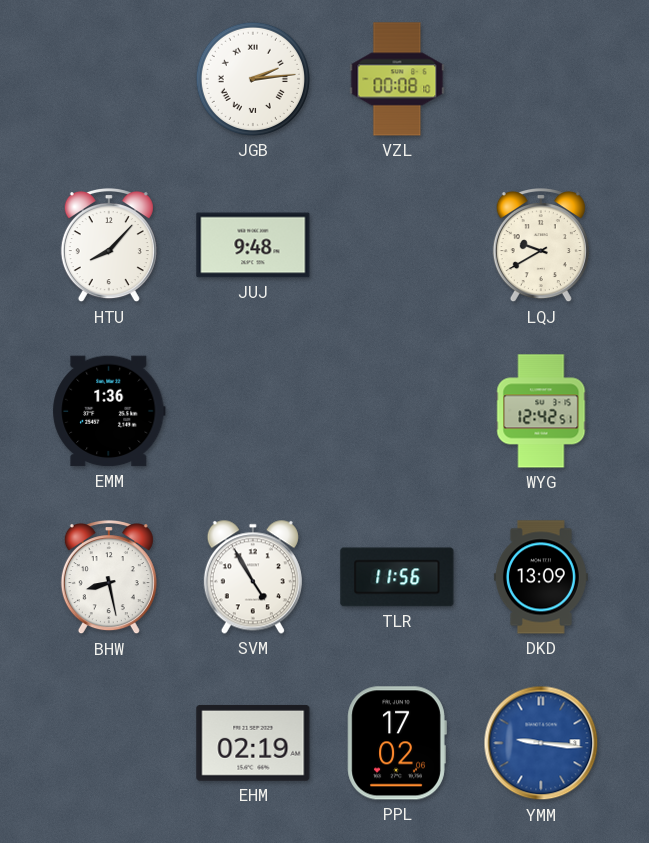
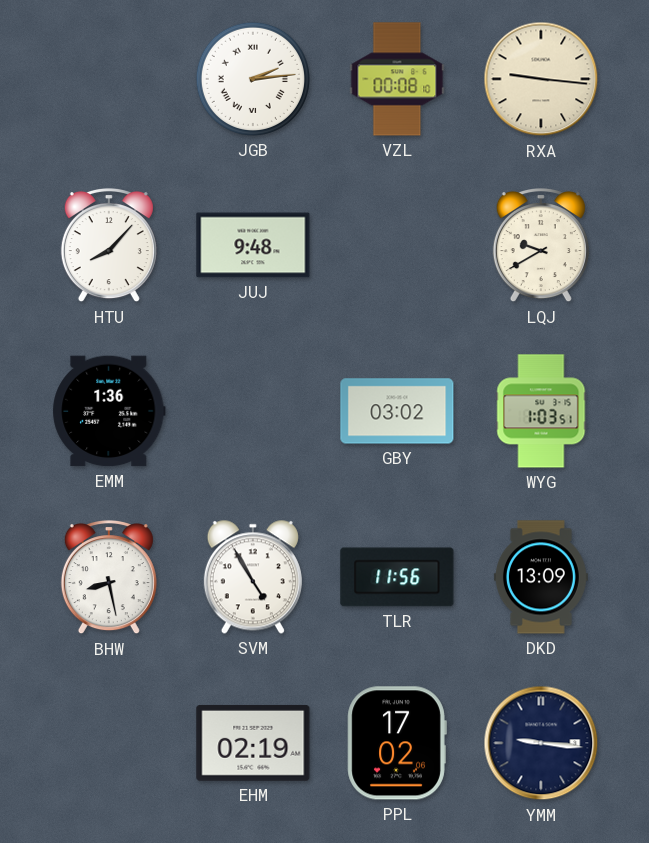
RXA: none -> 9:16
GBY: none -> 03:02
WYG: 12:42 -> 1:03
YMM dial: blue -> navy
